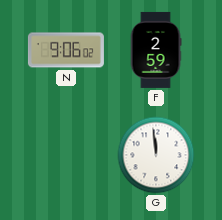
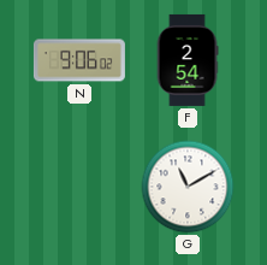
F: 2:59 -> 2:54
G: 11:59 -> 11:10
